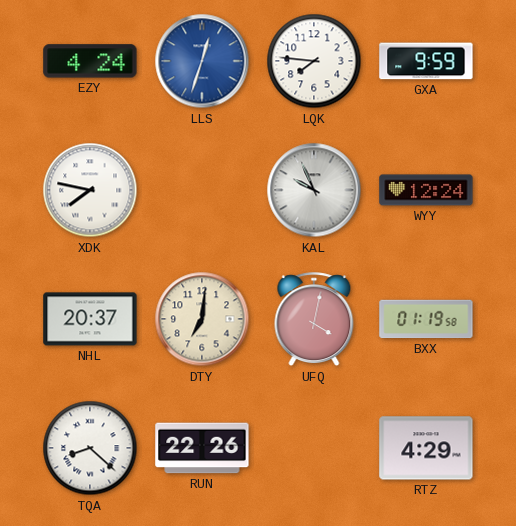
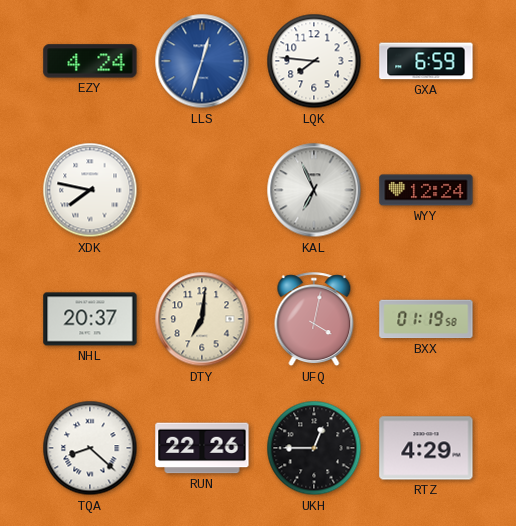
GXA: 9:59 -> 6:59
KAL: 9:56 -> 6:56
UKH: none -> 12:45
